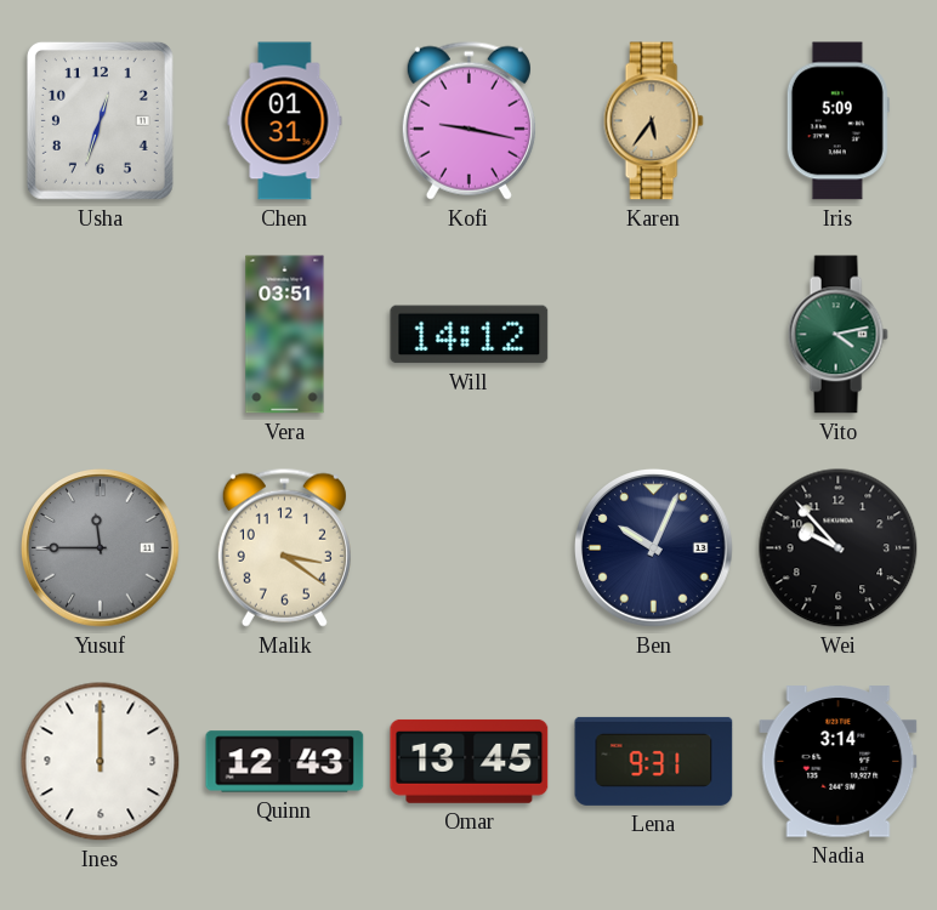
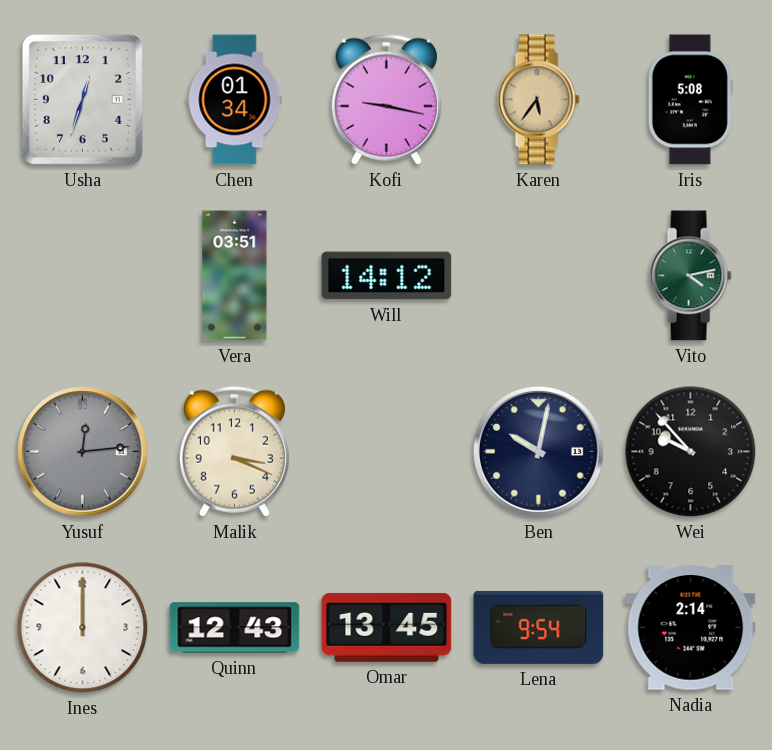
Chen: 01:31 -> 01:34
Iris: 5:09 -> 5:08
Yusuf: 11:45 -> 12:14
Malik: 3:21 -> 3:19
Ben: 10:04 -> 10:02
Lena: 9:31 -> 9:54
Nadia: 3:14 -> 2:14
